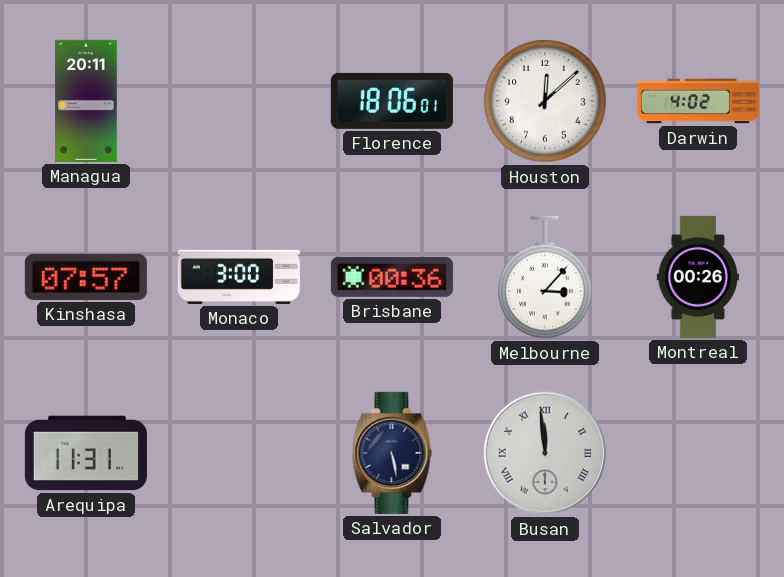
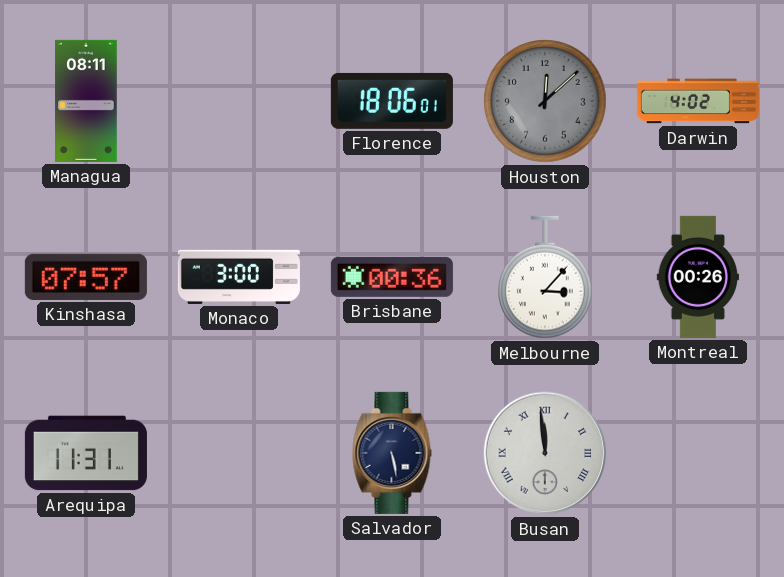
Managua: 20:11 -> 08:11
Houston dial: white -> grey
